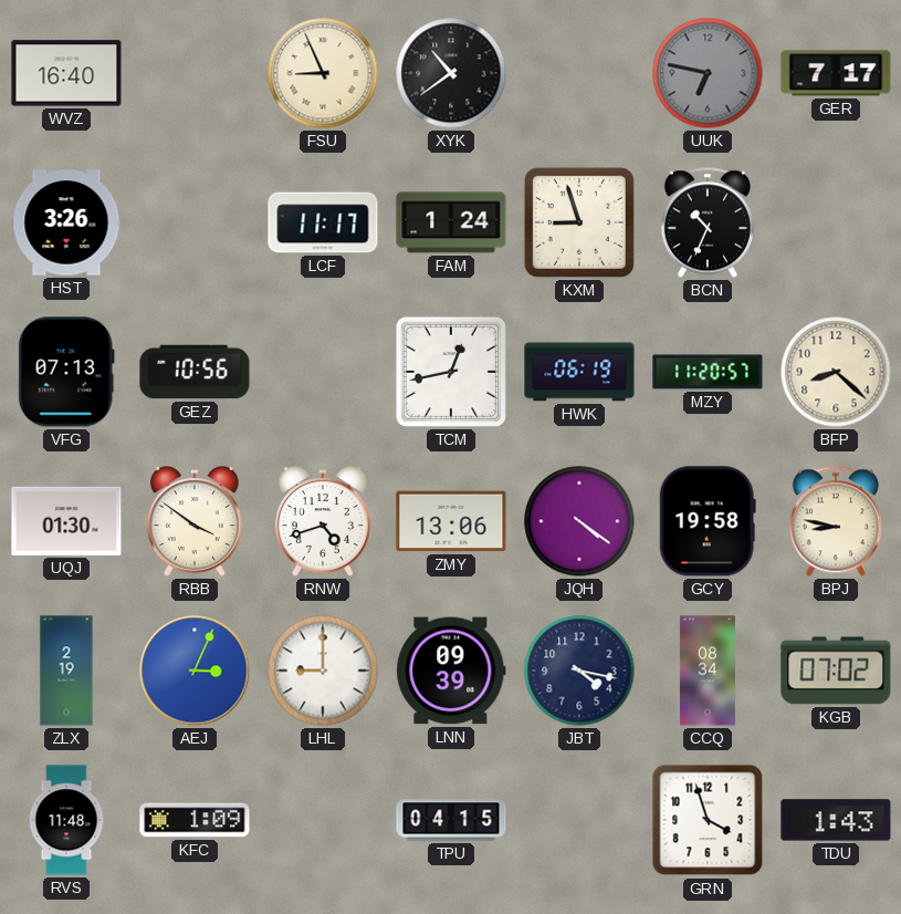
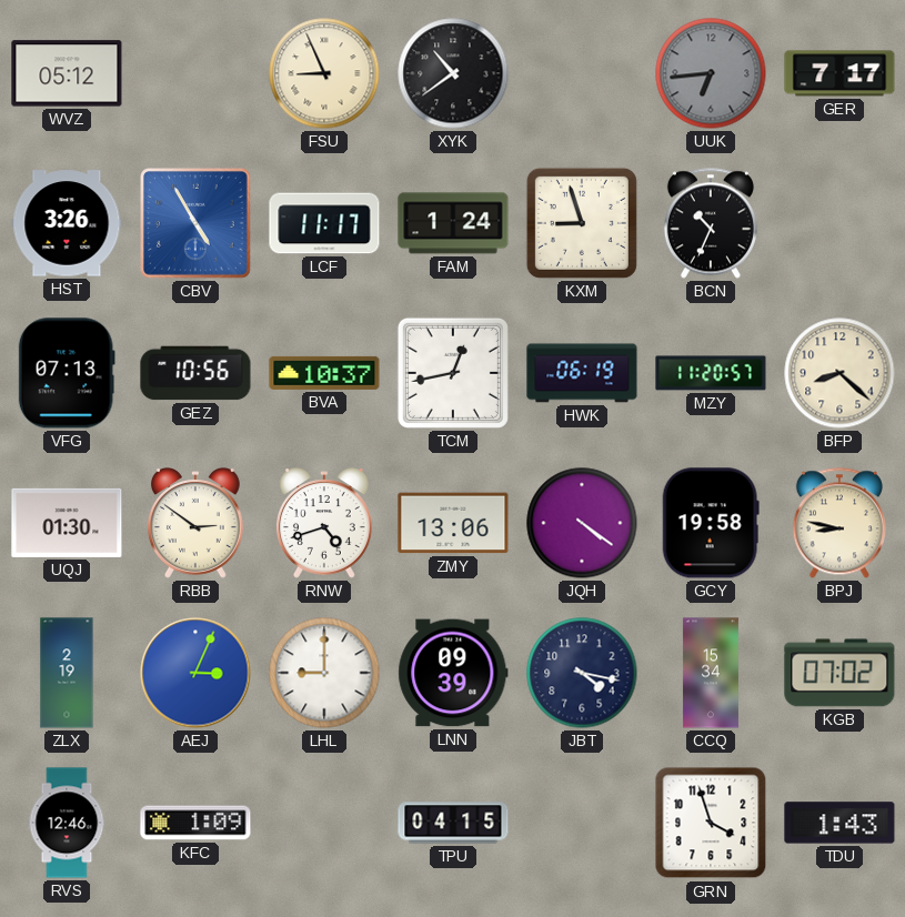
WVZ: 16:40 -> 05:12
UUK: 6:47 -> 6:44
CBV: none -> 4:55
BVA: none -> 10:37
RBB: 3:51 -> 2:51
CCQ: 08:34 -> 15:34
RVS: 11:48 -> 12:46
